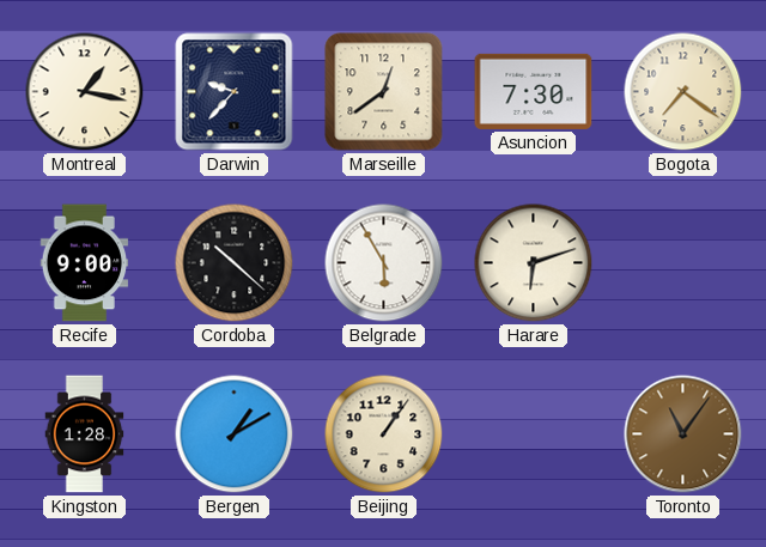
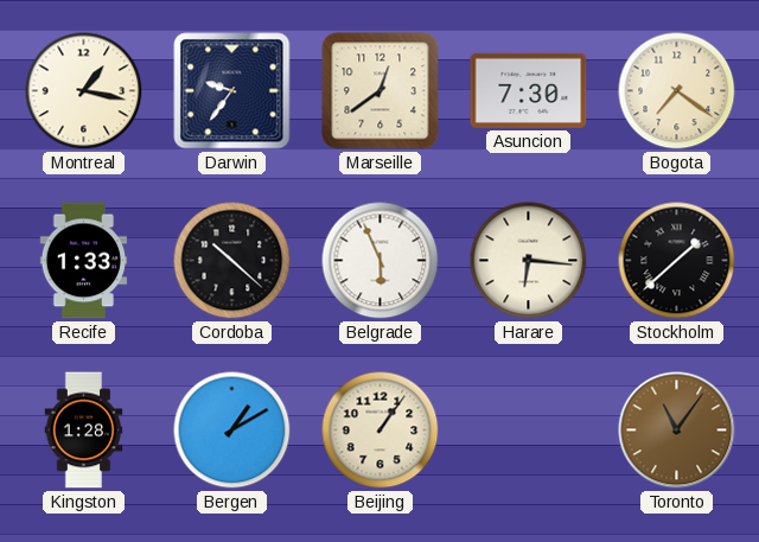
Darwin: 9:37 -> 9:36
Recife: 9:00 -> 1:33
Belgrade: 5:55 -> 5:56
Harare: 6:12 -> 6:16
Stockholm: none -> 1:38
